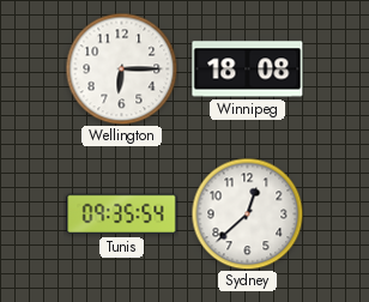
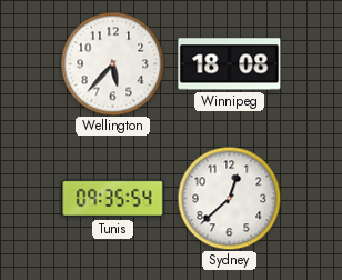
Wellington: 6:15 -> 5:37
